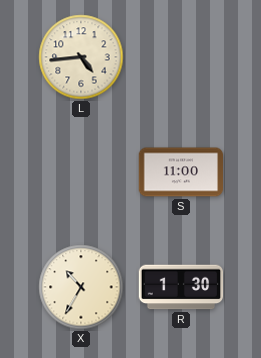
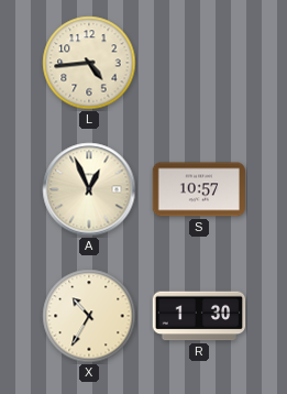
A: none -> 12:56
S: 11:00 -> 10:57
